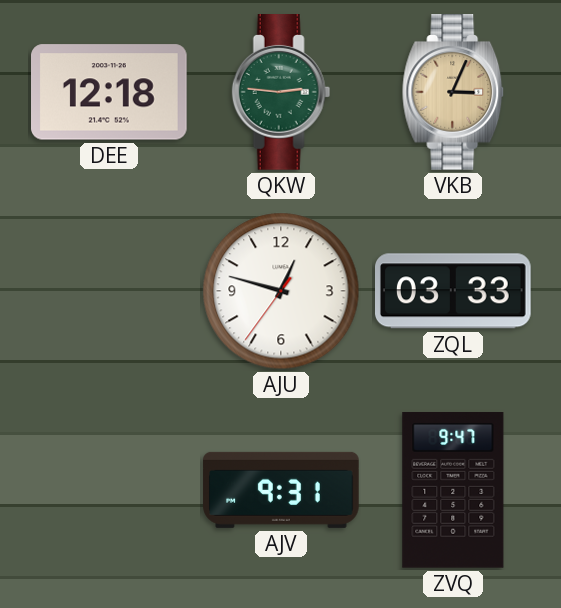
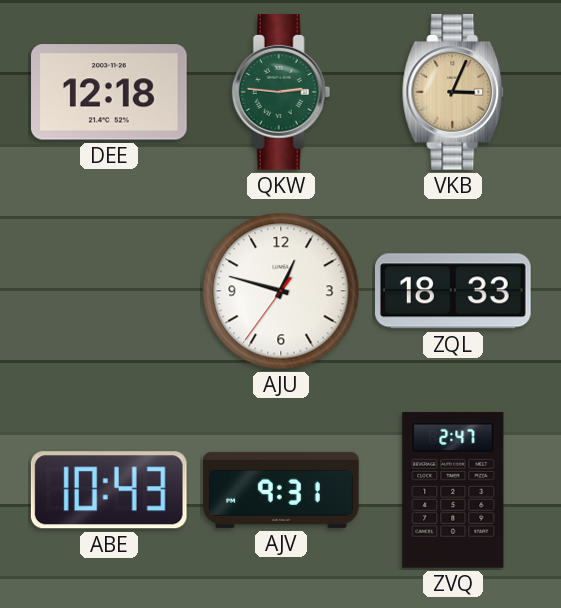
ZQL: 03:33 -> 18:33
ABE: none -> 10:43
ZVQ: 9:47 -> 2:47
